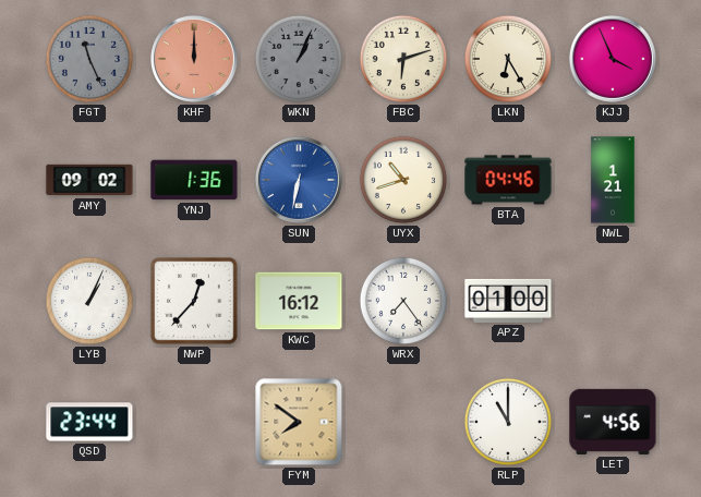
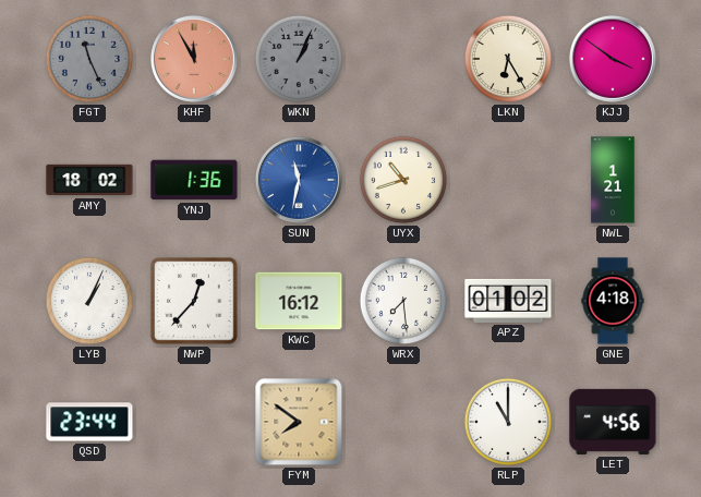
KHF: 12:00 -> 11:55
FBC: 6:12 -> none
KJJ: 3:56 -> 3:51
AMY: 09:02 -> 18:02
SUN: 6:32 -> 11:32
BTA: 04:46 -> none
WRX: 7:24 -> 7:29
APZ: 01:00 -> 01:02
GNE: none -> 4:18
